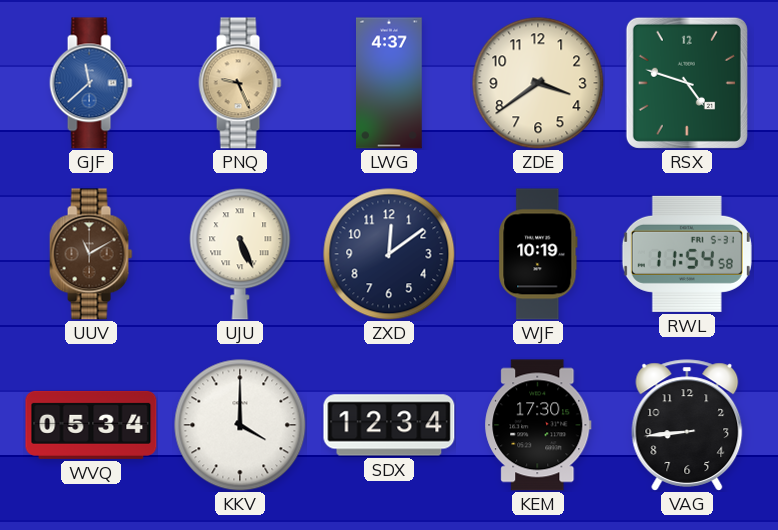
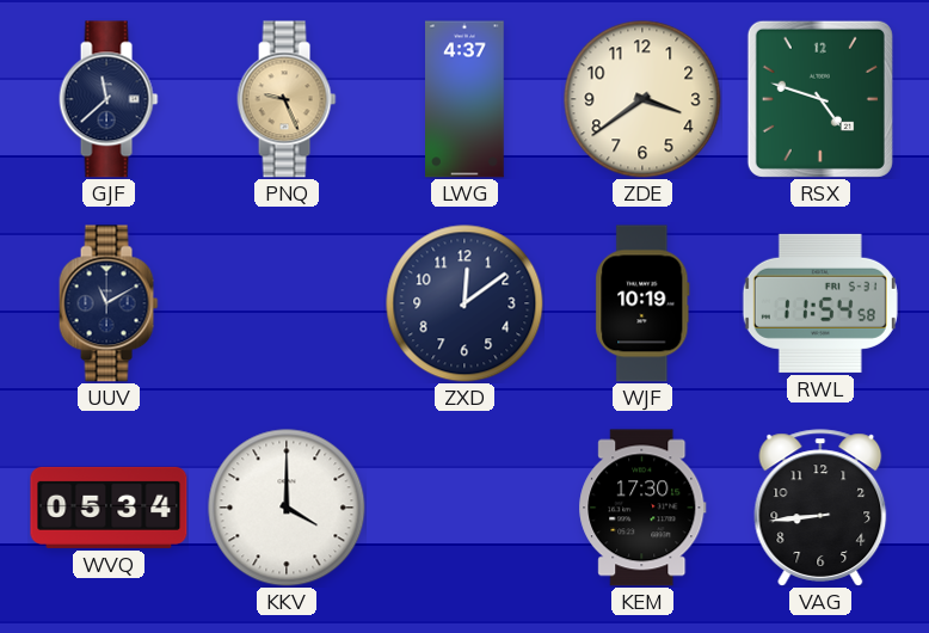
GJF dial: blue -> navy
UUV dial: brown -> navy
UJU: 5:26 -> none
SDX: 12:34 -> none
